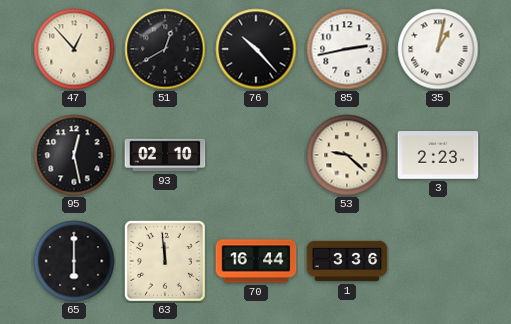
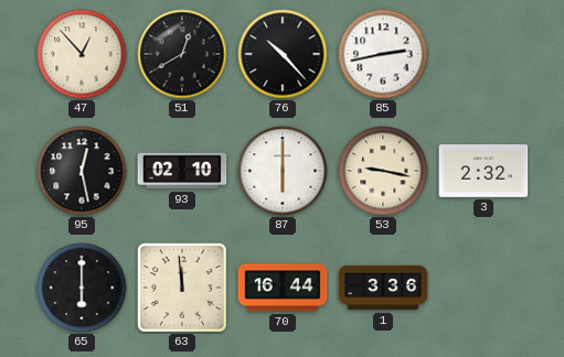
35: 1:02 -> none
87: none -> 6:00
53: 9:22 -> 9:17
3: 2:23 -> 2:32
